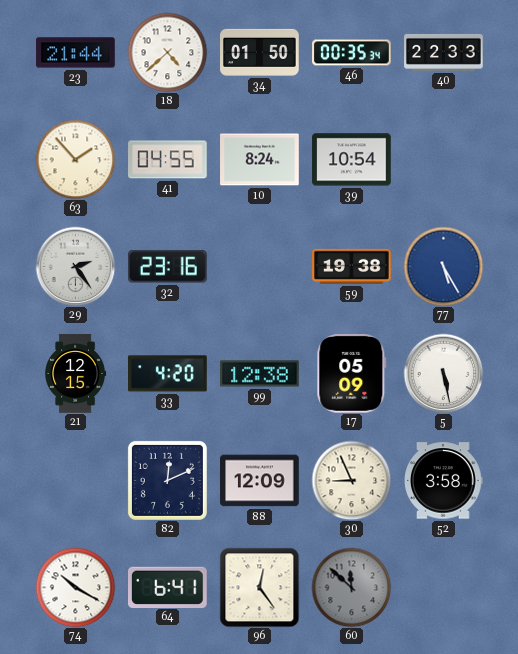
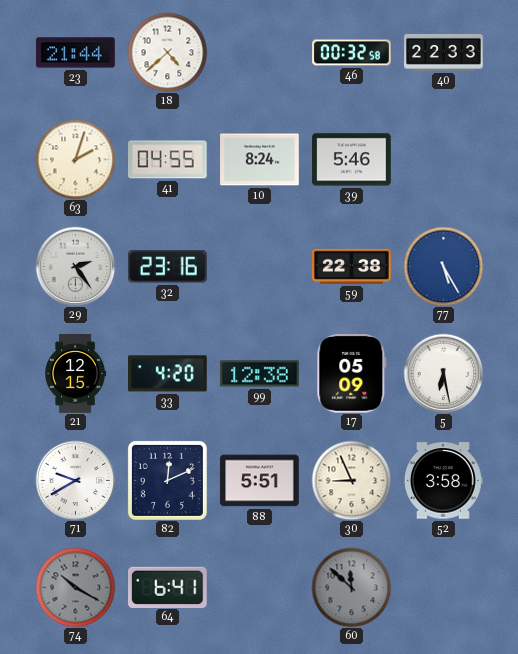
34: 01:50 -> none
46: 00:35 -> 00:32
63: 1:53 -> 2:03
39: 10:54 -> 5:46
59: 19:38 -> 22:38
5: 5:28 -> 6:28
71: none -> 9:40
88: 12:09 -> 5:51
74 dial: white -> grey
96: 12:24 -> none
